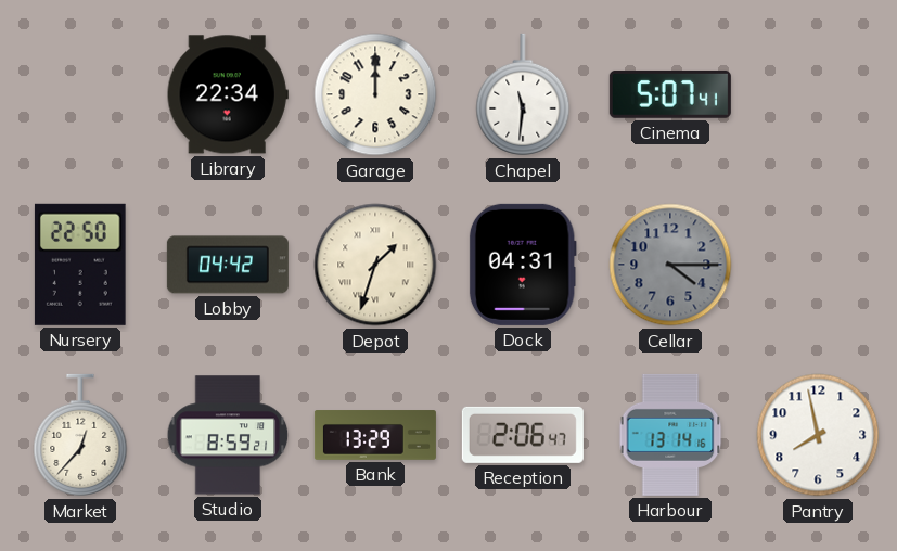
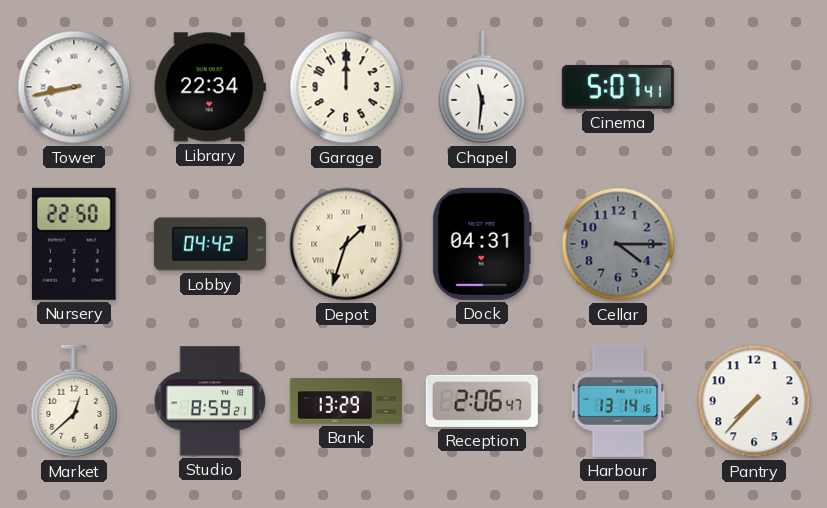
Tower: none -> 8:43
Market: 12:37 -> 12:38
Pantry: 7:58 -> 7:37
